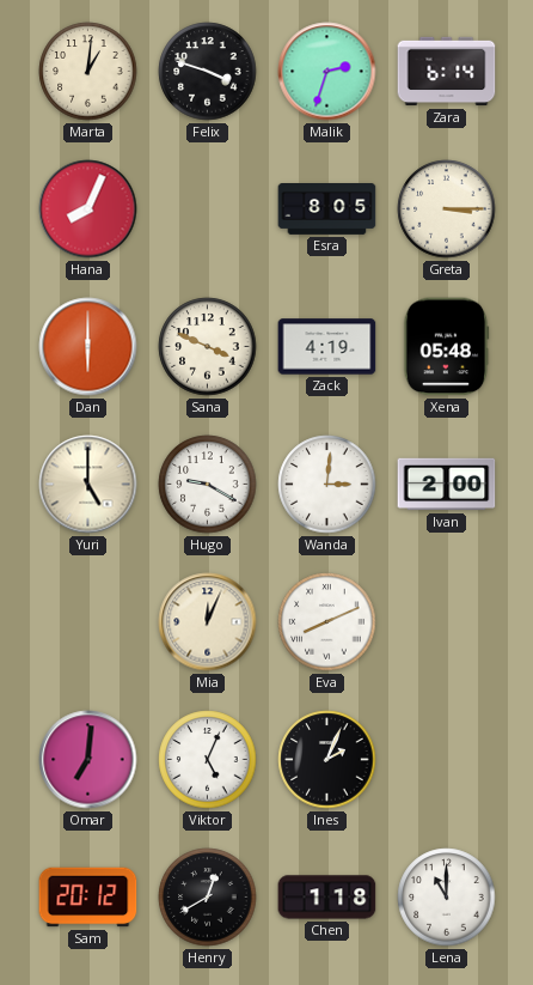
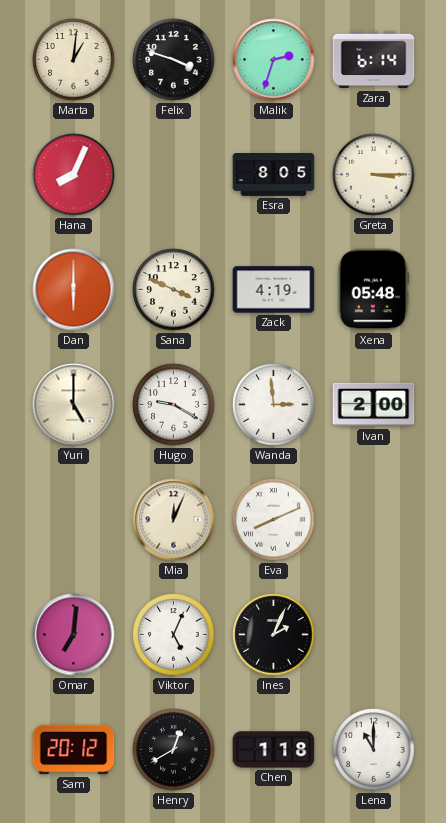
Wanda: 3:01 -> 2:59
